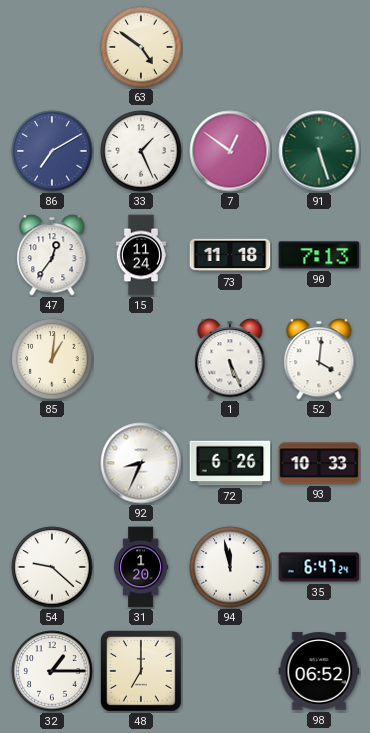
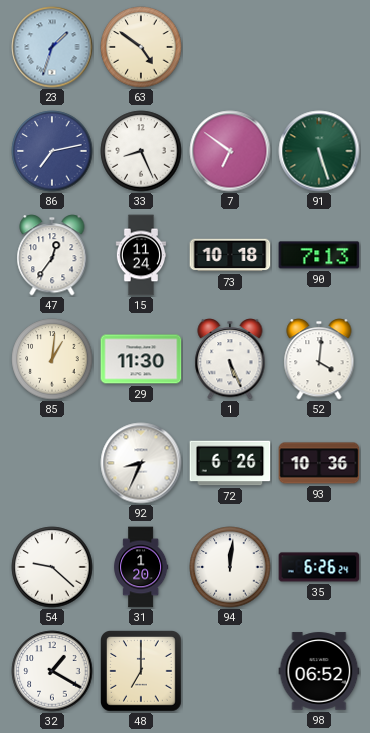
23: none -> 1:33
86: 7:10 -> 7:13
33: 1:26 -> 8:26
7: 12:51 -> 6:51
73: 11:18 -> 10:18
29: none -> 11:30
93: 10:33 -> 10:36
94: 11:58 -> 12:01
35: 6:47 -> 6:26
32: 1:15 -> 1:20
